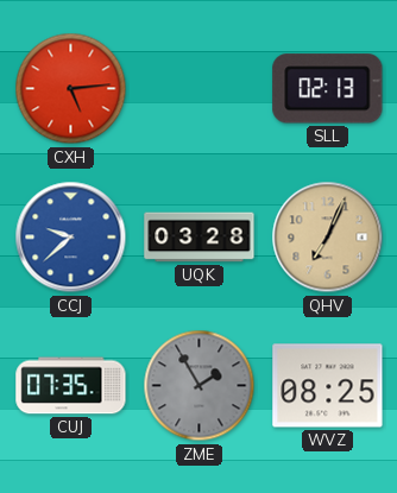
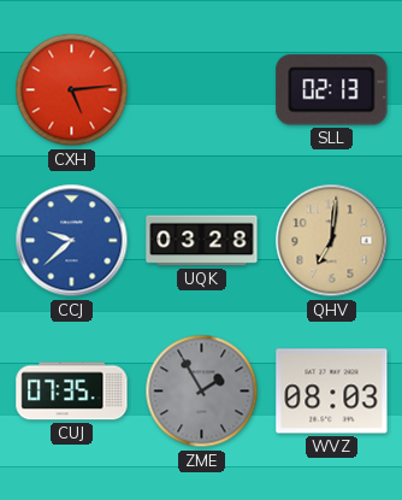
QHV: 7:04 -> 7:01
WVZ: 08:25 -> 08:03
